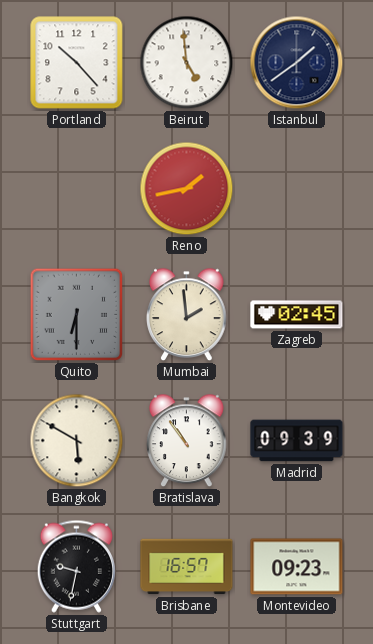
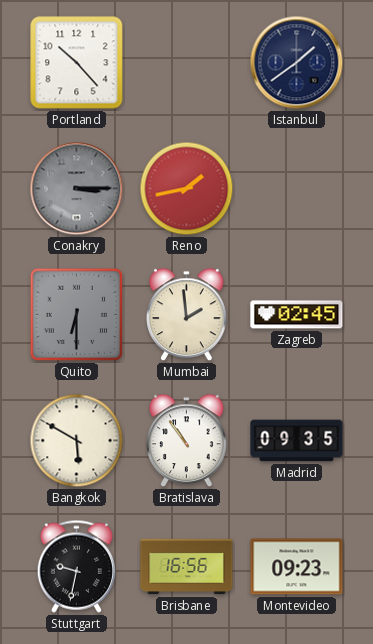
Beirut: 4:59 -> none
Conakry: none -> 3:15
Madrid: 09:39 -> 09:35
Brisbane: 16:57 -> 16:56
